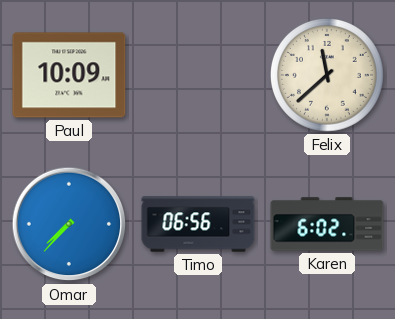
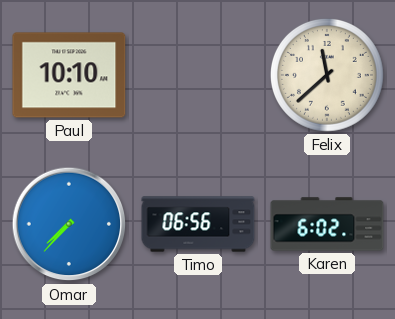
Paul: 10:09 -> 10:10
